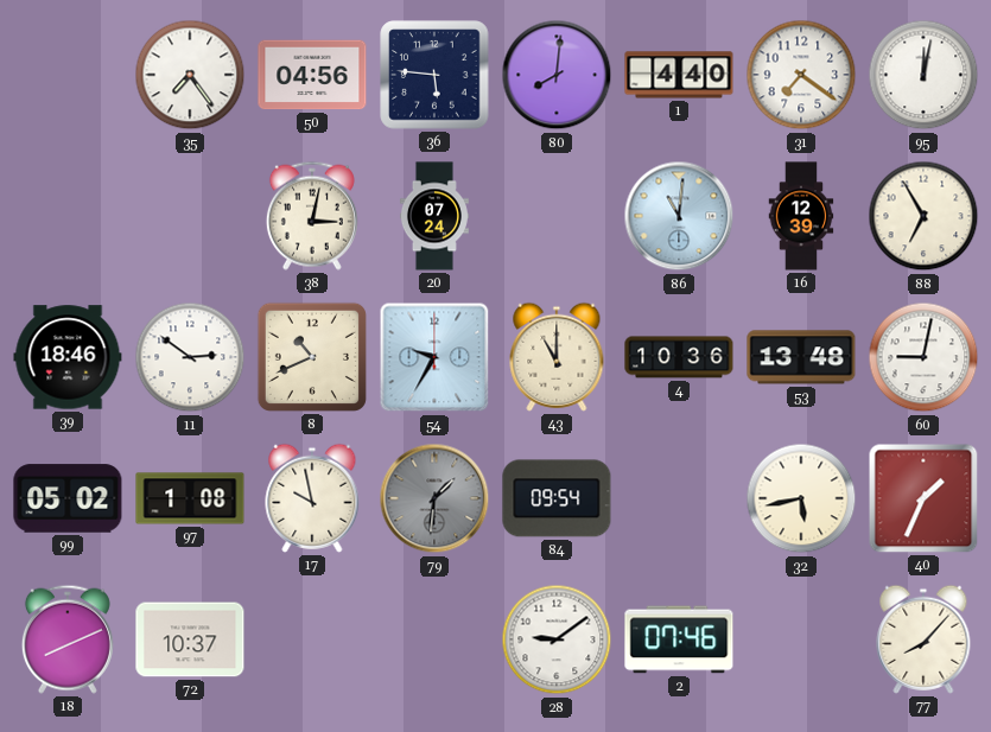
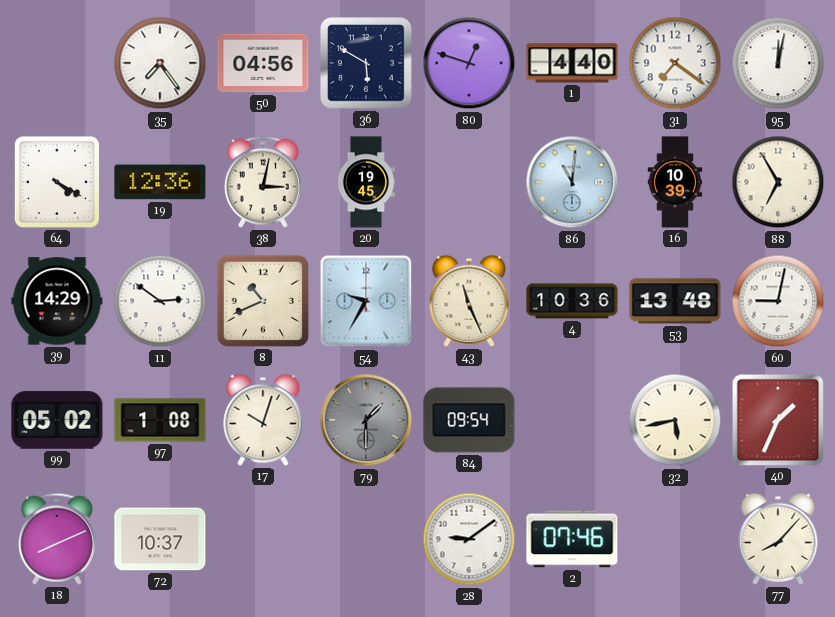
36: 5:46 -> 5:50
80: 8:01 -> 12:48
64: none -> 4:20
19: none -> 12:36
20: 07:24 -> 19:45
16: 12:39 -> 10:39
39: 18:46 -> 14:29
43: 11:00 -> 11:26
17: 9:58 -> 10:03
79: 1:31 -> 1:30
